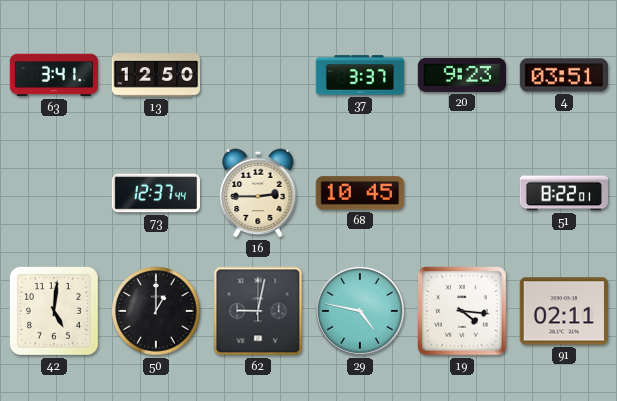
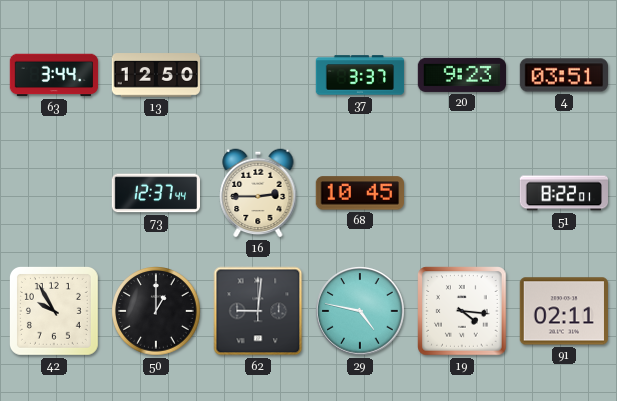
63: 3:41 -> 3:44
42: 5:01 -> 9:55
62: 9:02 -> 9:01
